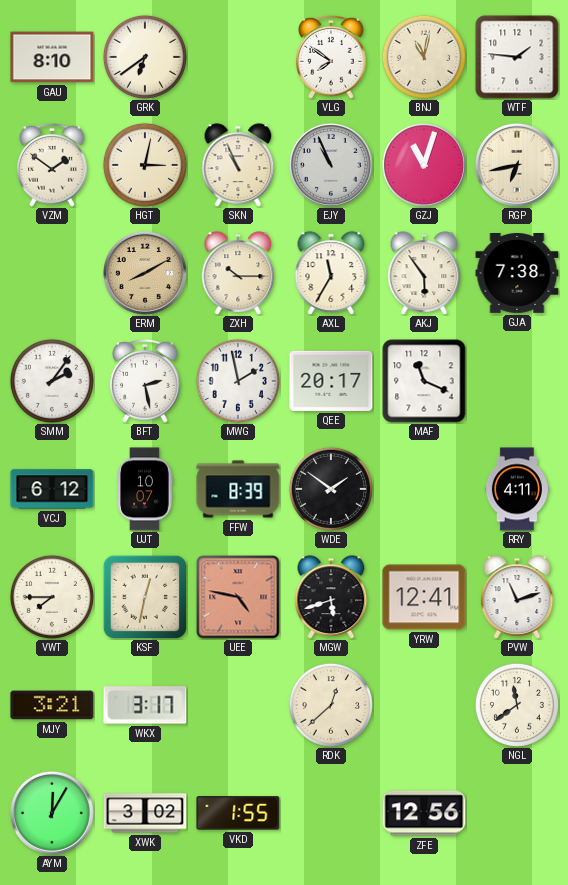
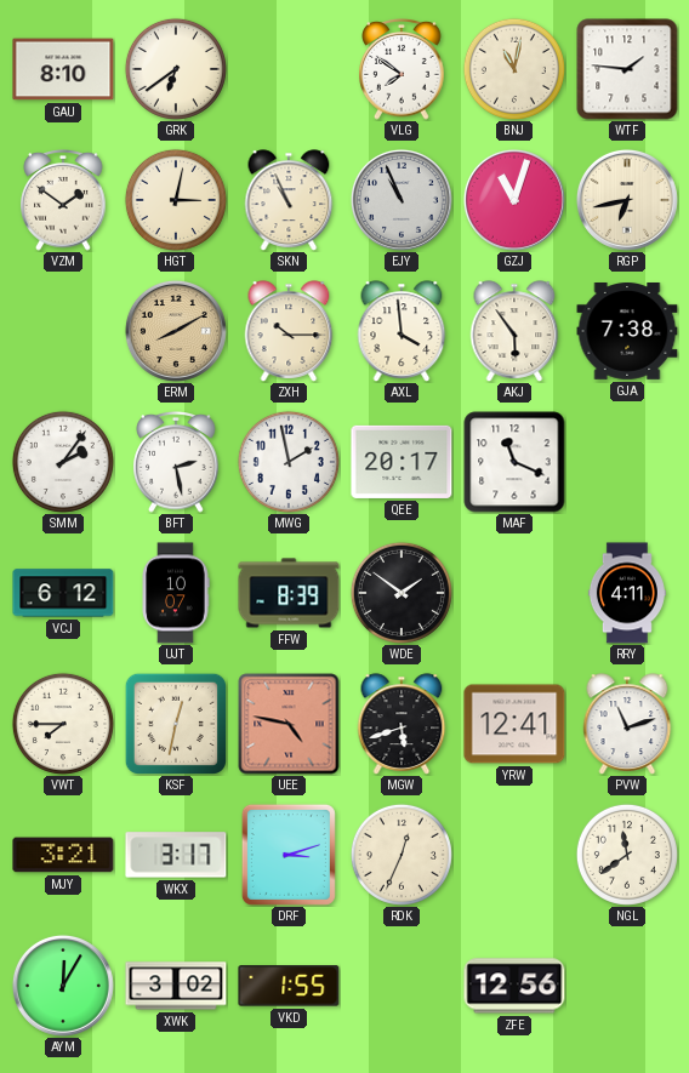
AXL: 11:35 -> 3:59
DRF: none -> 3:12
RDK: 12:38 -> 12:34
